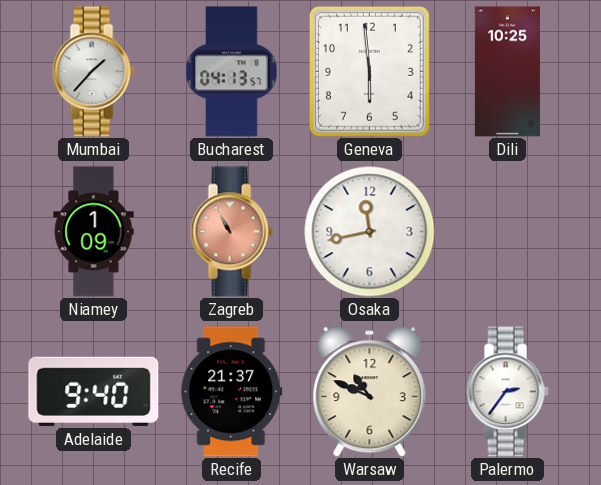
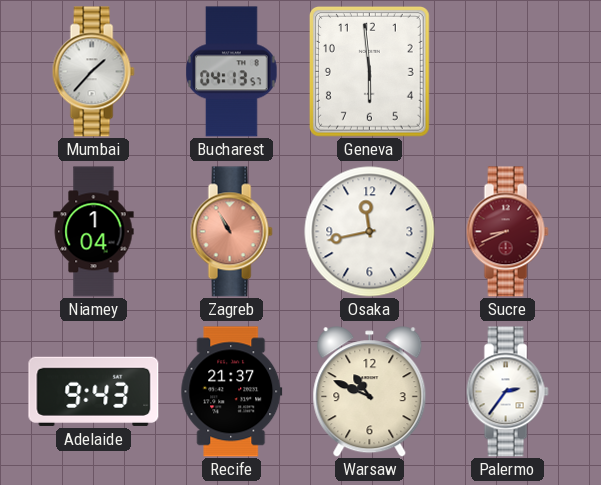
Dili: 10:25 -> none
Niamey: 1:09 -> 1:04
Sucre: none -> 8:41
Adelaide: 9:40 -> 9:43
